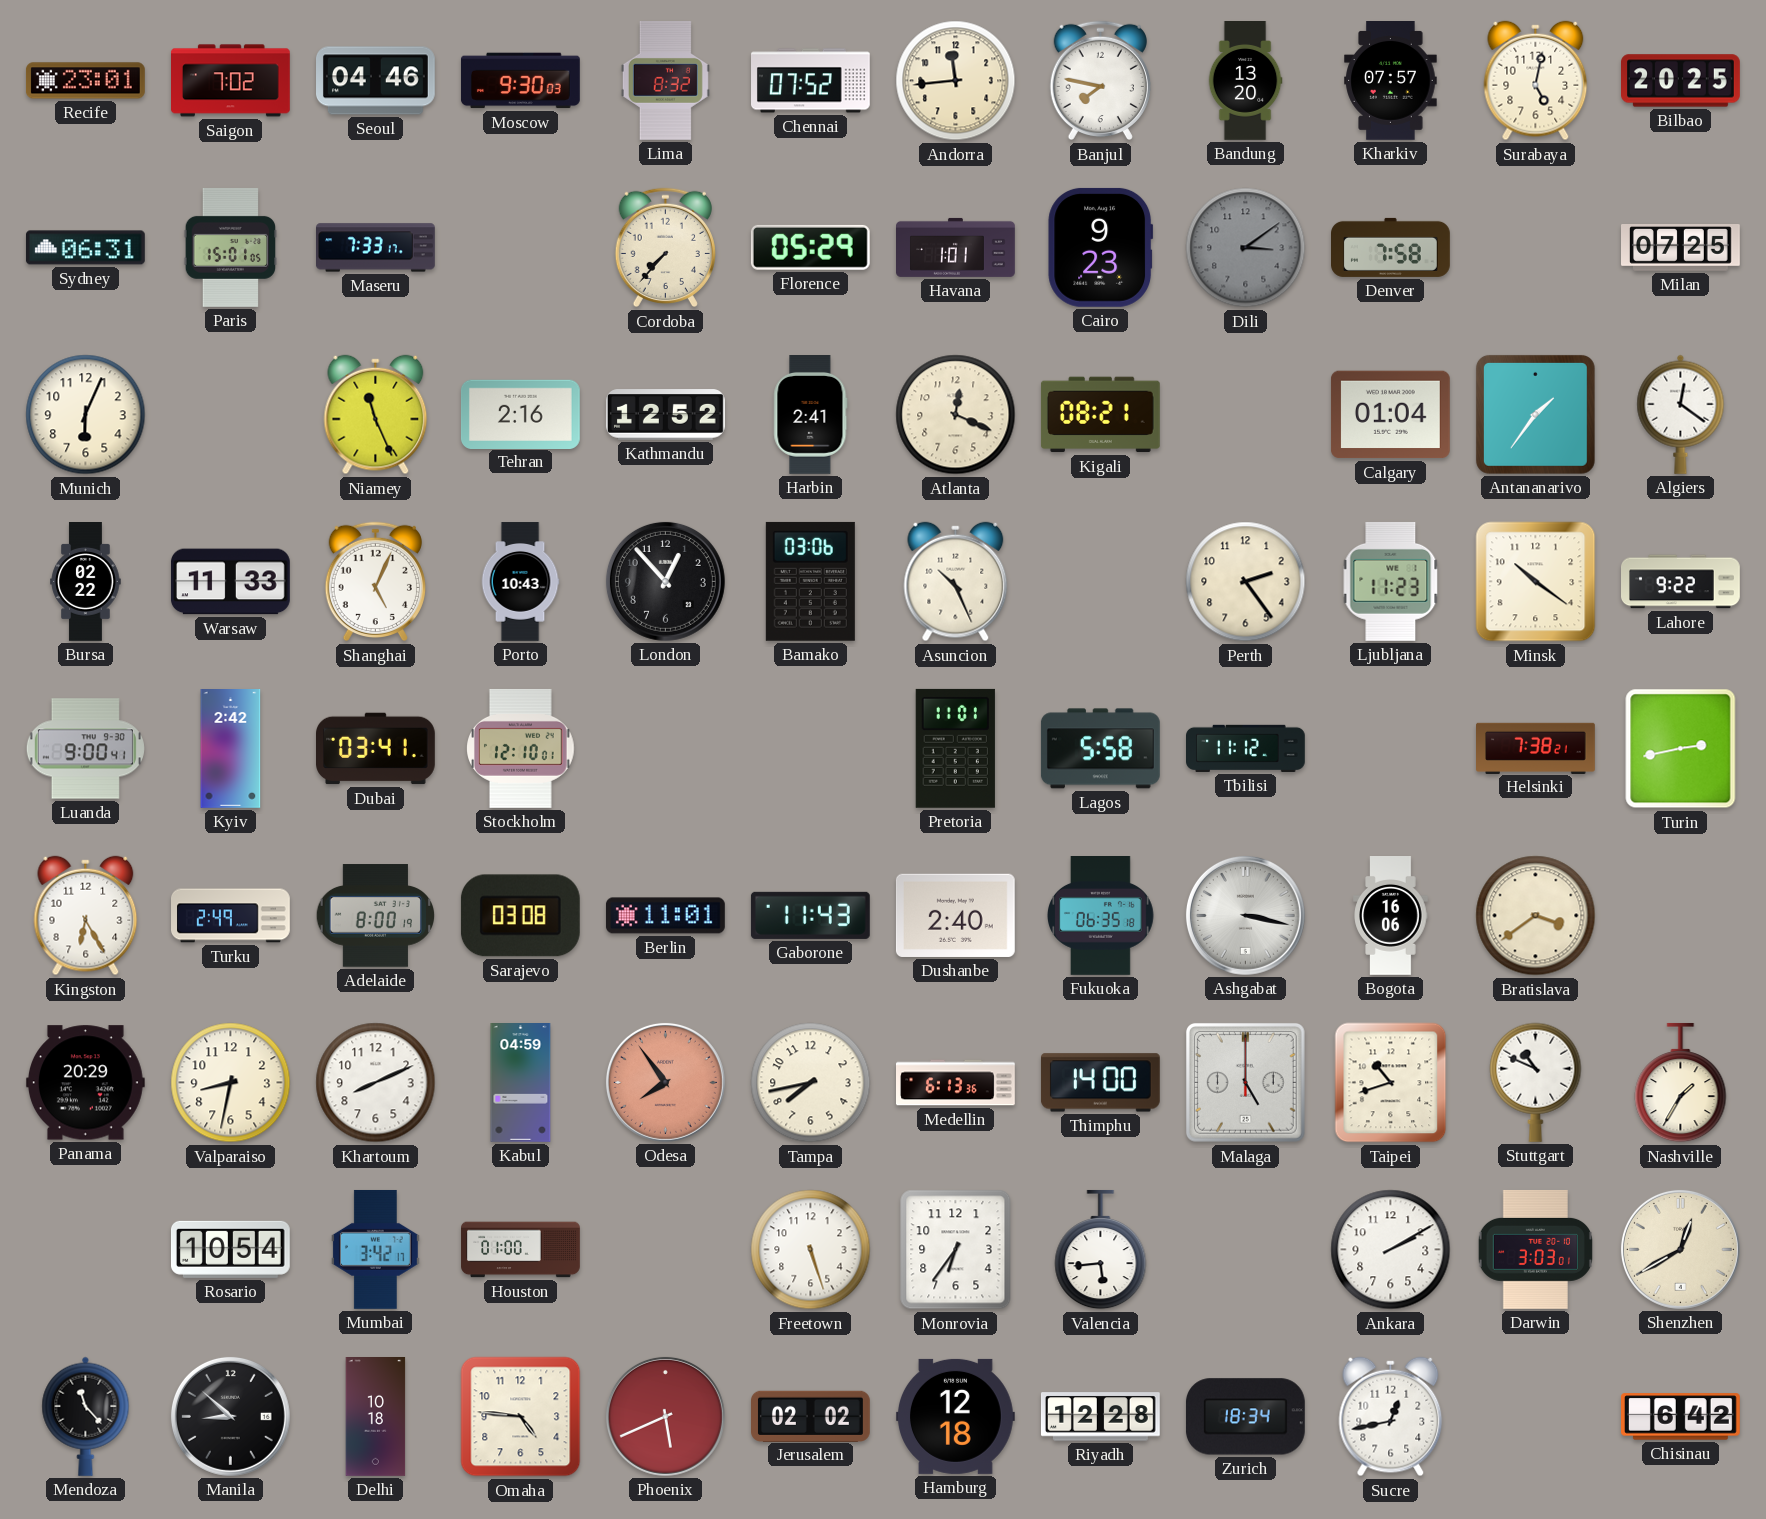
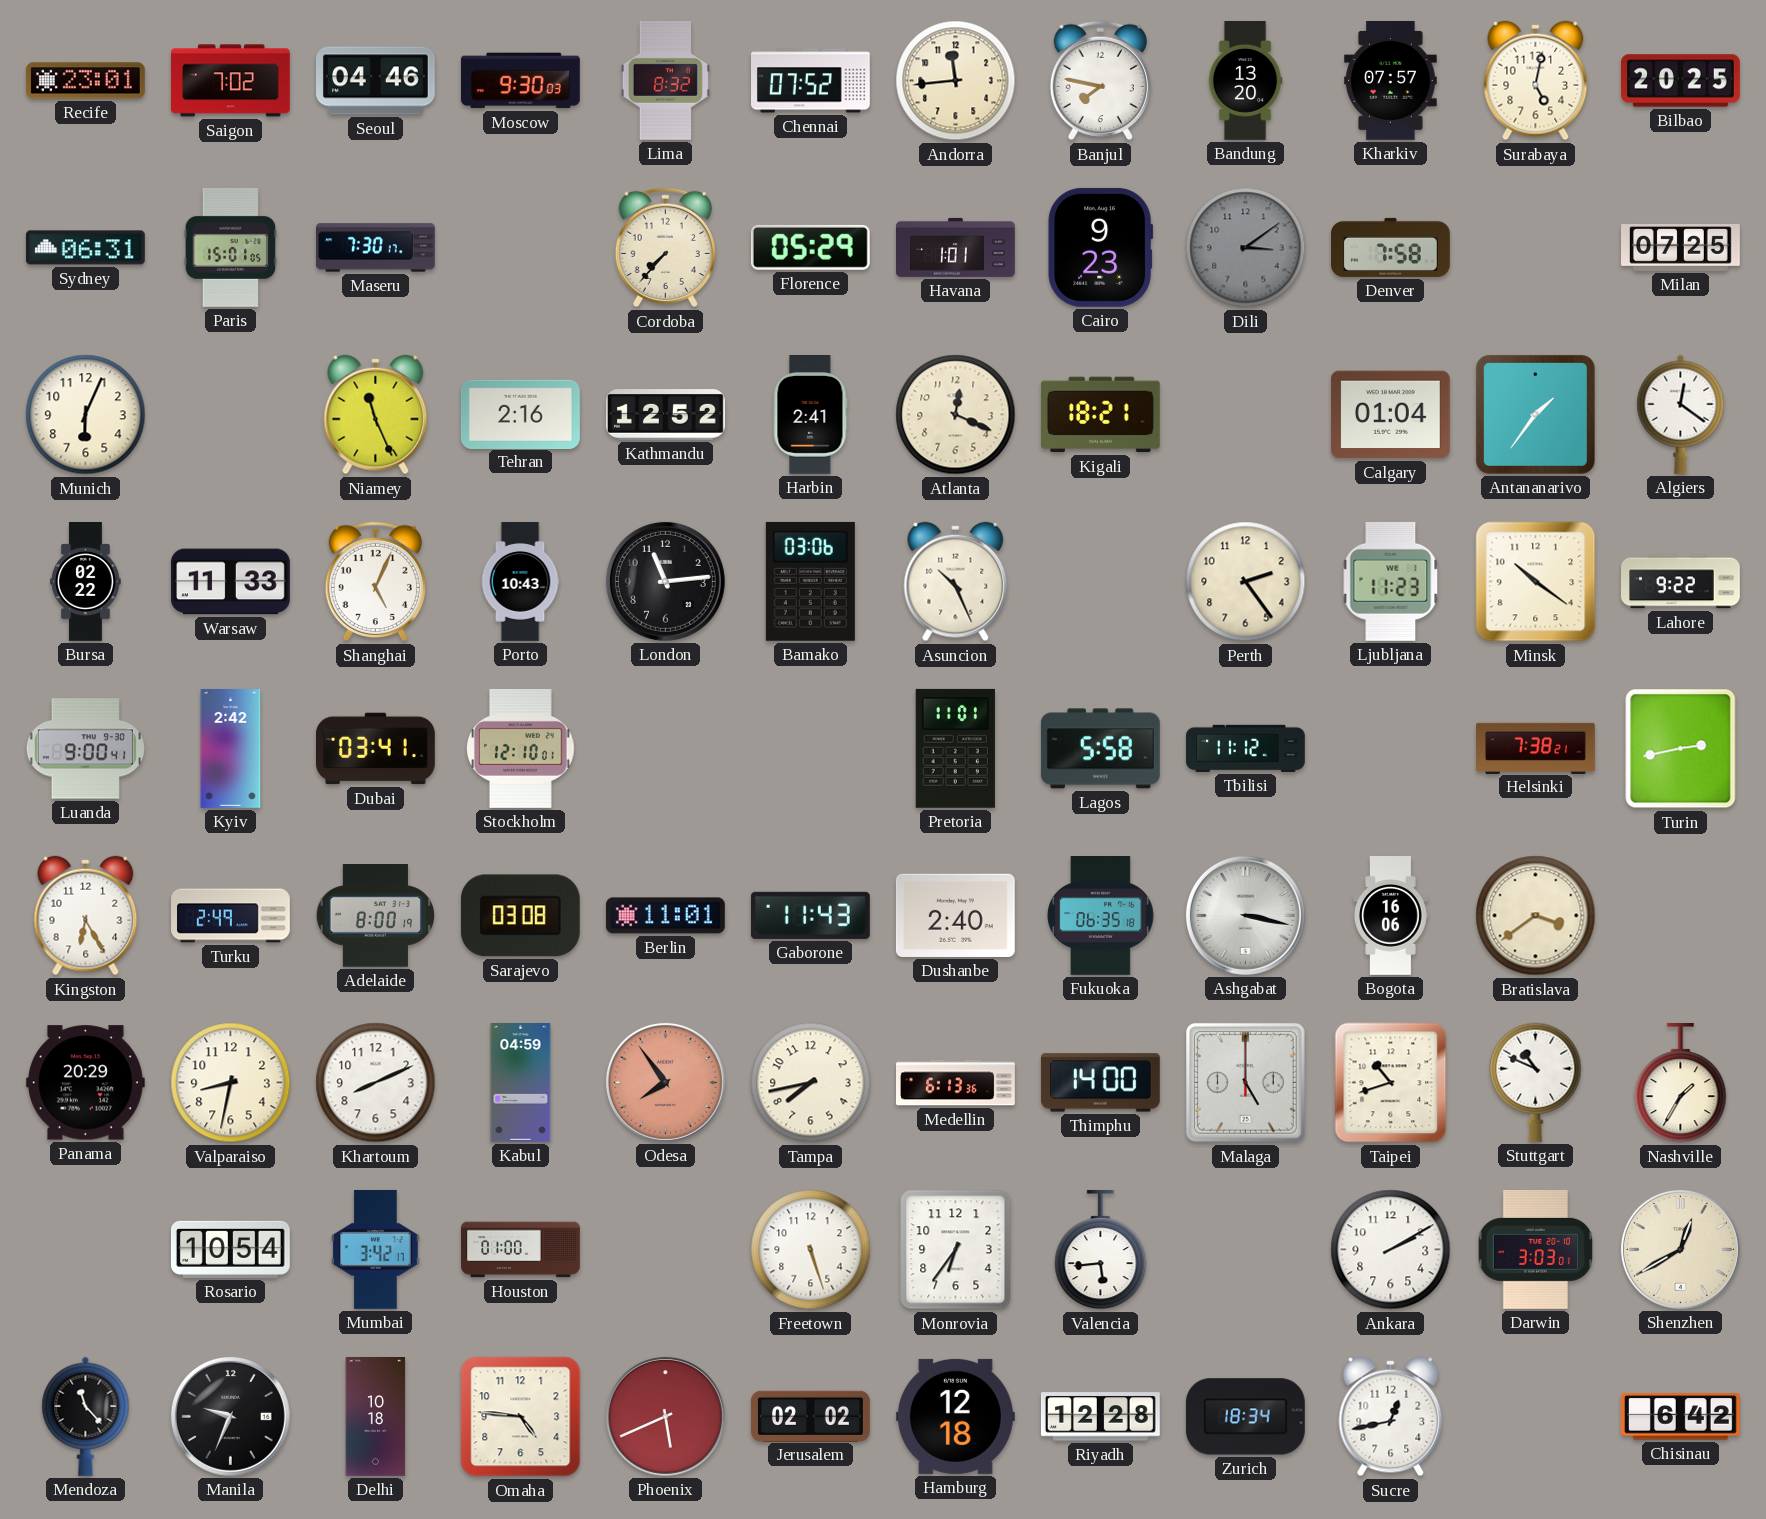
Maseru: 7:33 -> 7:30
Kigali: 08:21 -> 18:21
London: 12:53 -> 11:14
Manila: 8:52 -> 9:34
